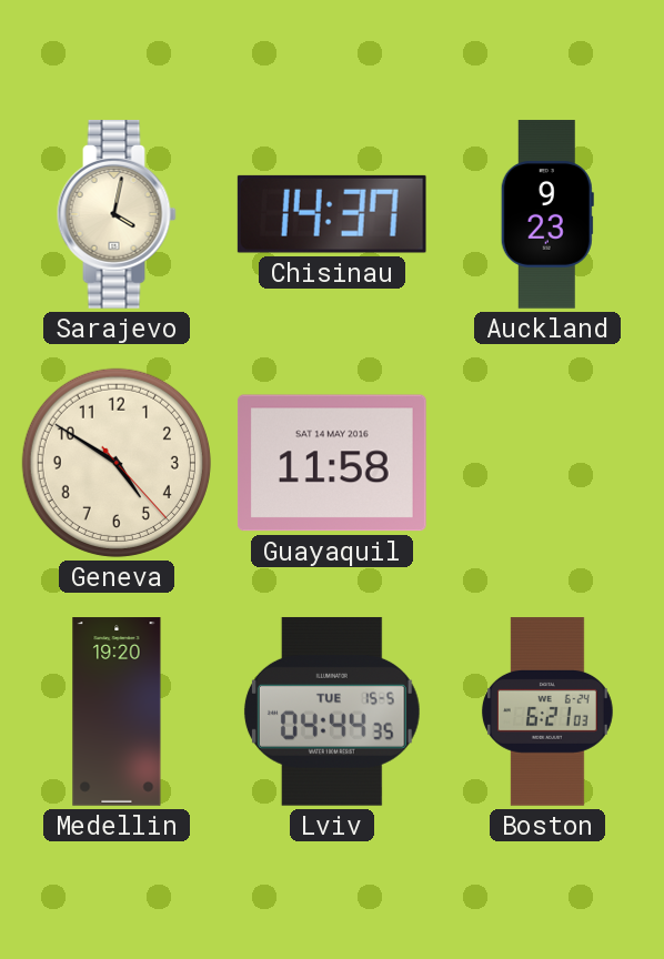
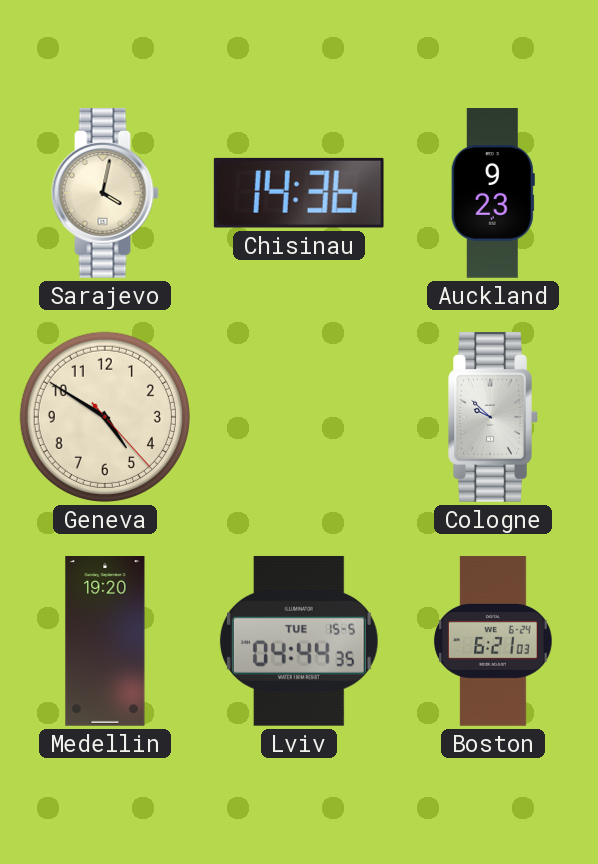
Chisinau: 14:37 -> 14:36
Guayaquil: 11:58 -> none
Cologne: none -> 9:52
